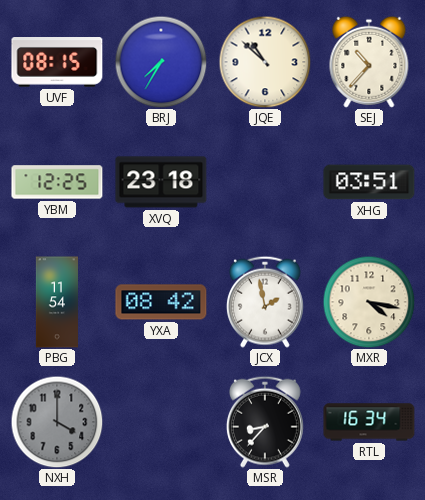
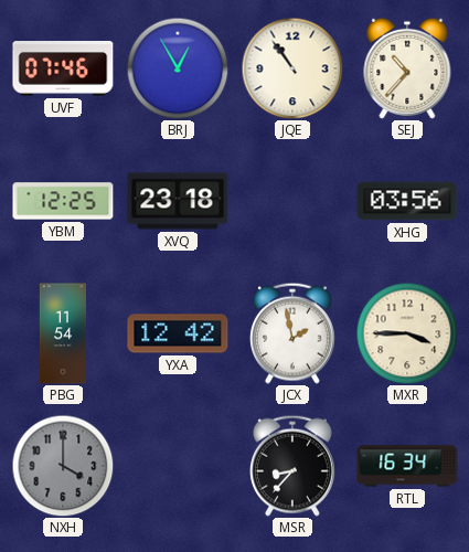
UVF: 08:15 -> 07:46
BRJ: 7:35 -> 12:55
JQE: 10:52 -> 10:54
XHG: 03:51 -> 03:56
YXA: 08:42 -> 12:42
MXR: 4:17 -> 3:45
